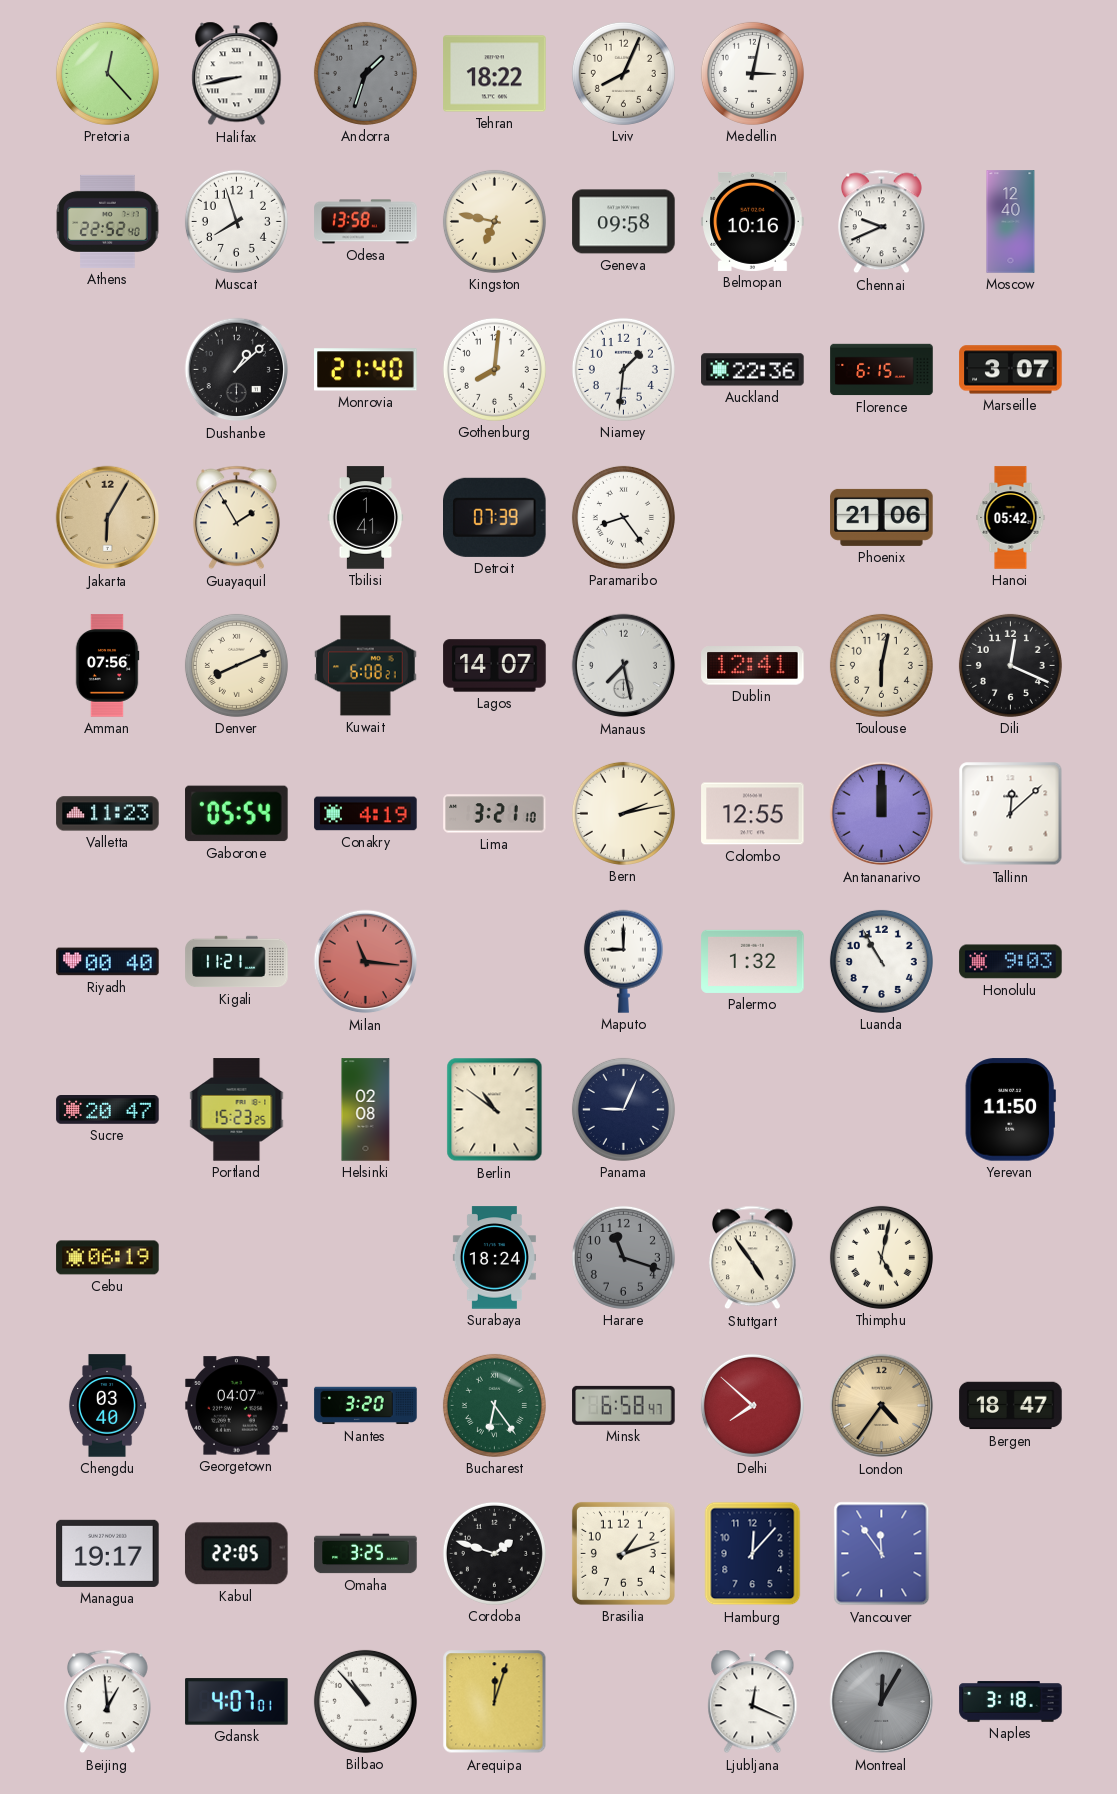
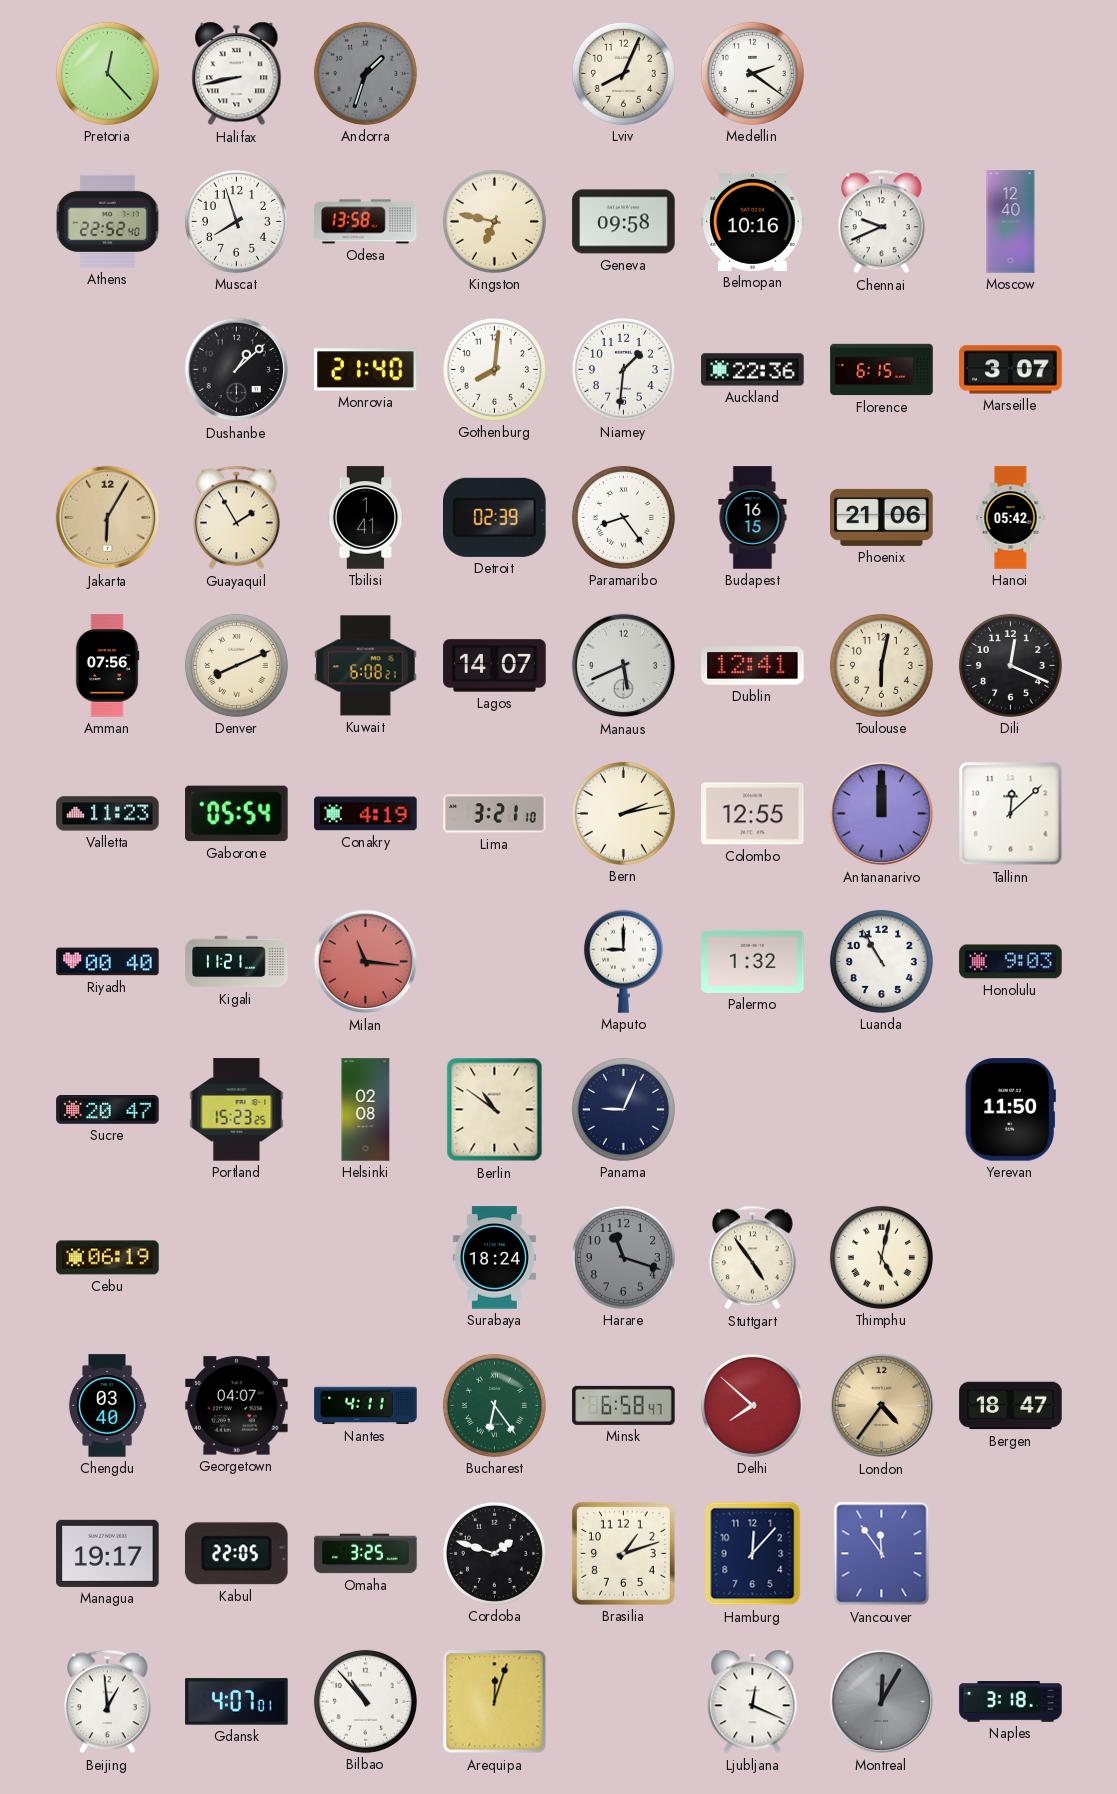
Tehran: 18:22 -> none
Medellin: 3:02 -> 2:21
Detroit: 07:39 -> 02:39
Budapest: none -> 16:15
Manaus: 7:28 -> 5:41
Nantes: 3:20 -> 4:11
